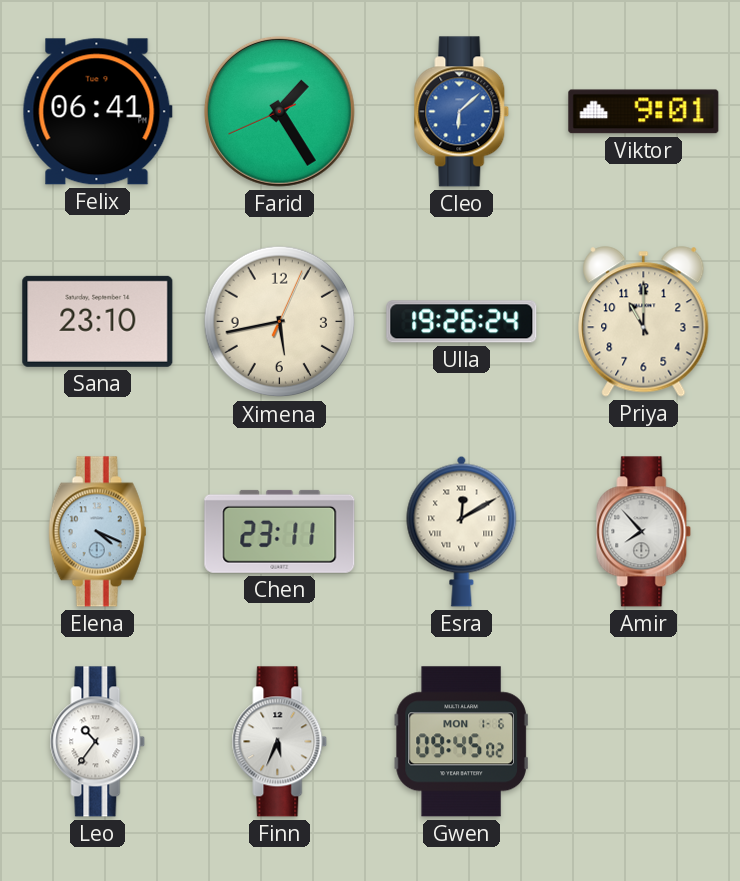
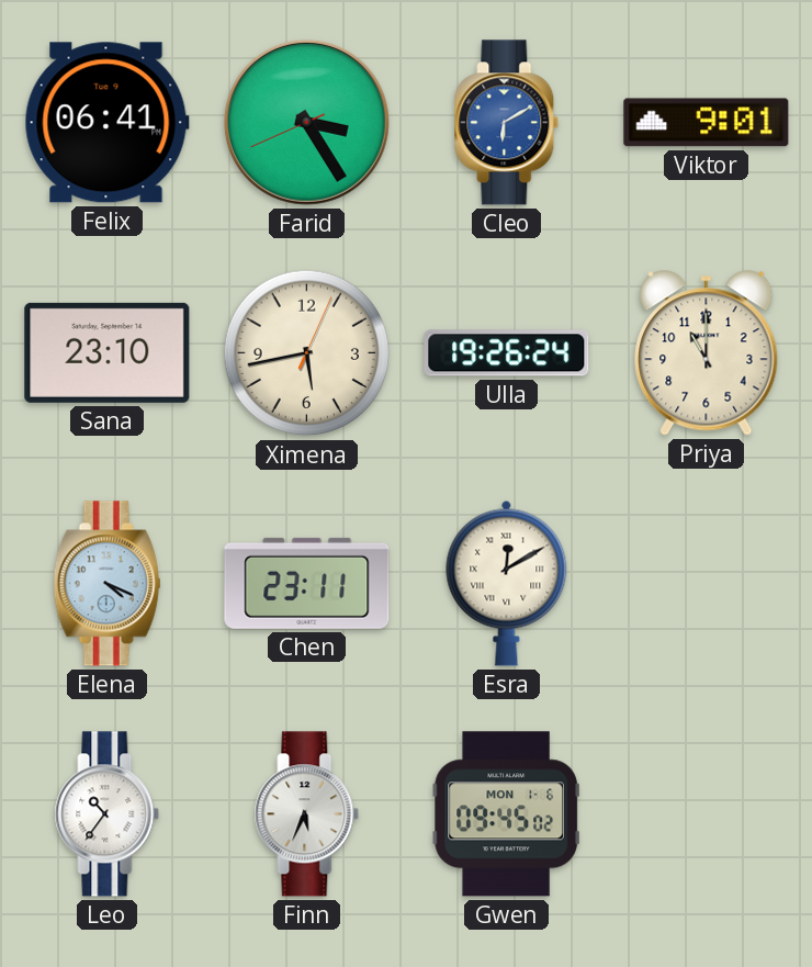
Farid: 1:24 -> 3:24
Cleo: 6:08 -> 6:10
Amir: 7:53 -> none
